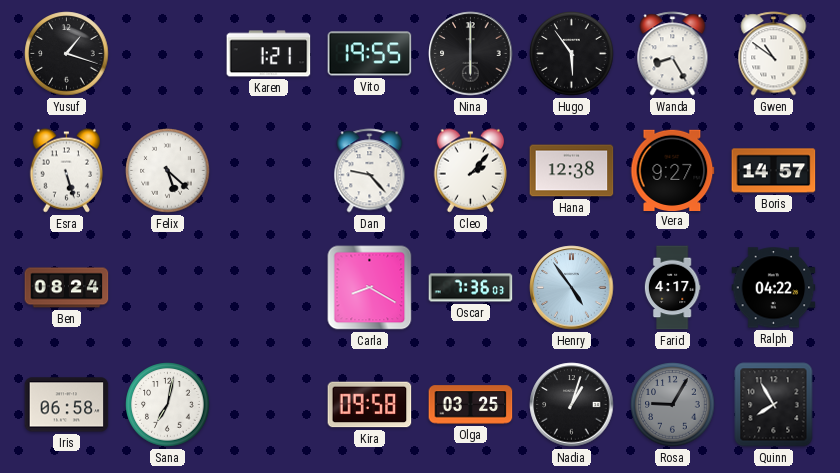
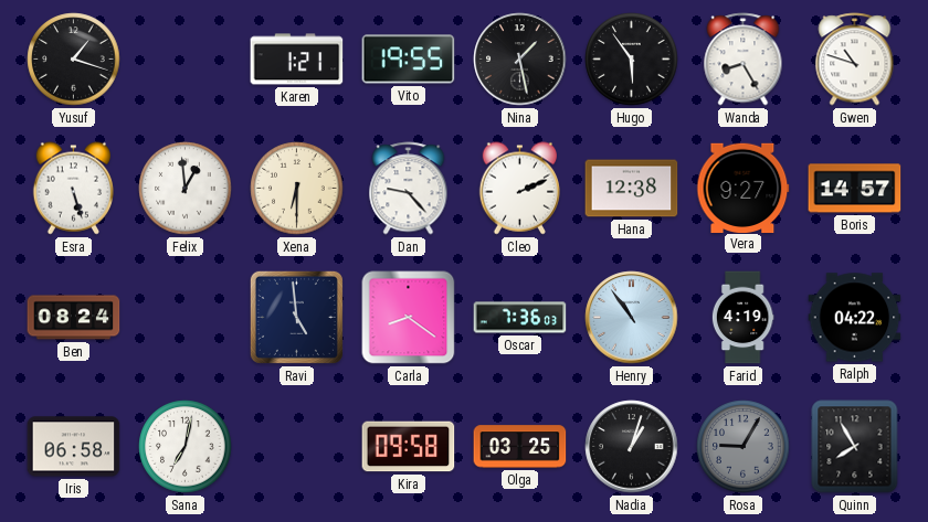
Nina: 6:00 -> 1:28
Gwen: 10:51 -> 10:48
Felix: 5:22 -> 12:59
Xena: none -> 6:30
Cleo: 2:07 -> 2:11
Ravi: none -> 4:59
Carla: 8:20 -> 8:21
Henry: 4:54 -> 10:54
Farid: 4:17 -> 4:19
